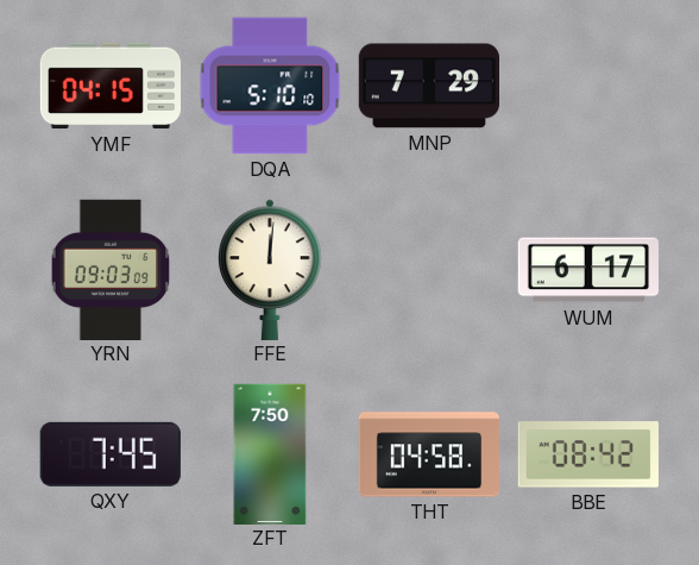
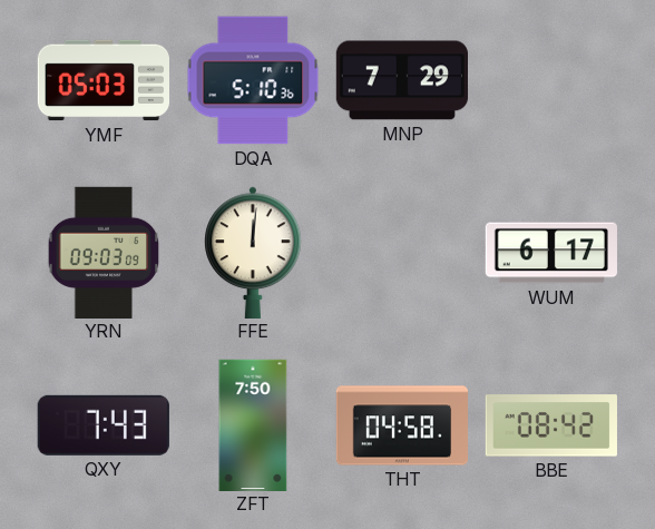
YMF: 04:15 -> 05:03
DQA: 5:10:10 -> 5:10:36
QXY: 7:45 -> 7:43
